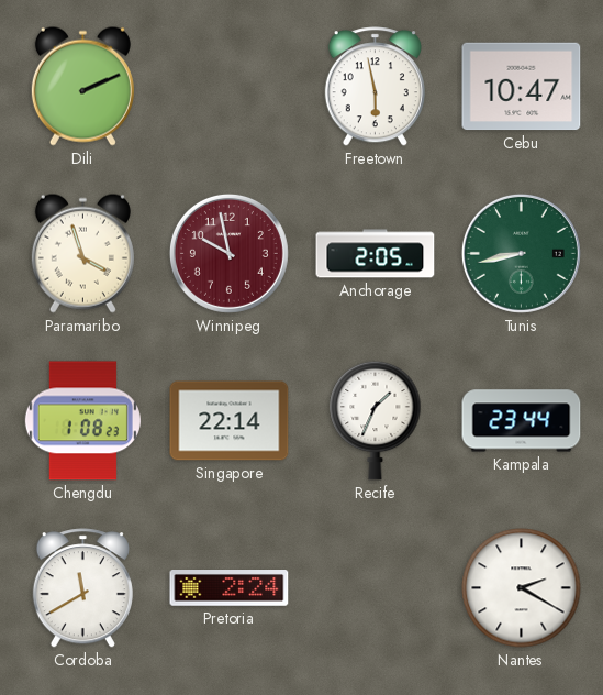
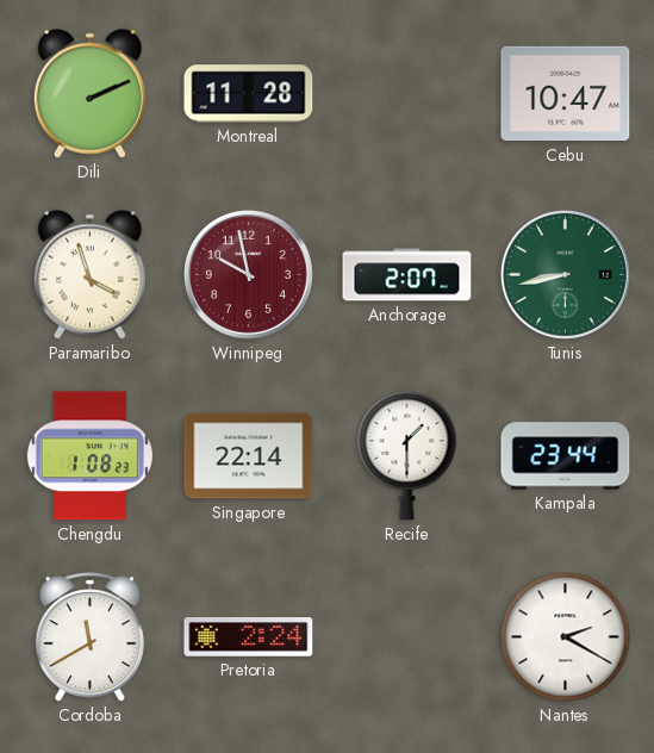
Montreal: none -> 11:28
Freetown: 5:58 -> none
Anchorage: 2:05 -> 2:07
Recife: 1:34 -> 1:30
